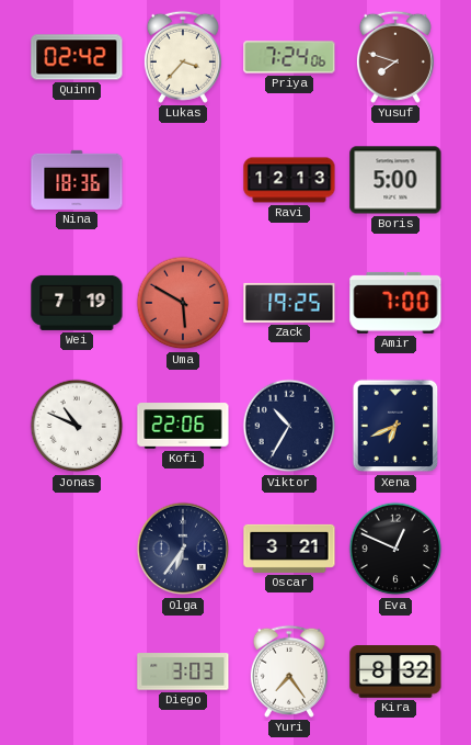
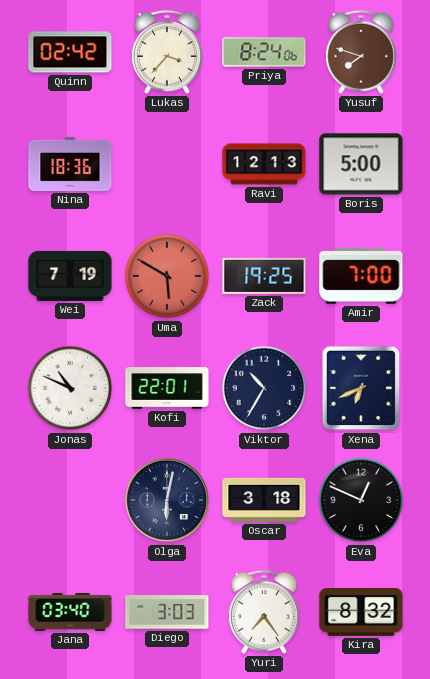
Priya: 7:24 -> 8:24
Kofi: 22:06 -> 22:01
Olga: 6:36 -> 6:02
Oscar: 3:21 -> 3:18
Jana: none -> 03:40
